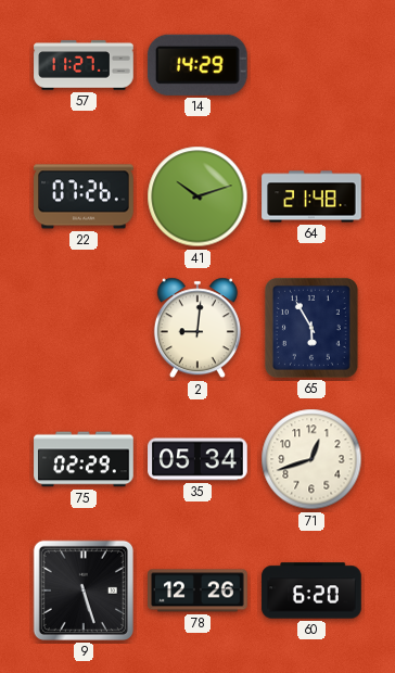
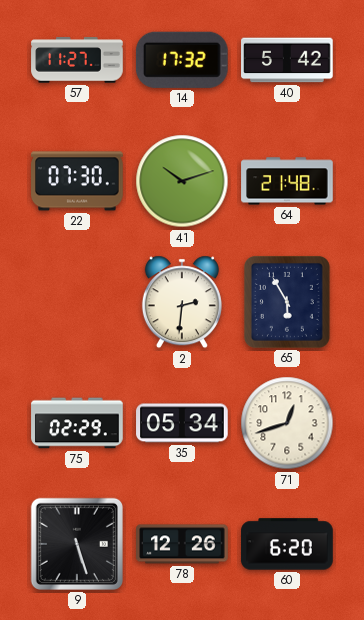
14: 14:29 -> 17:32
40: none -> 5:42
22: 07:26 -> 07:30
2: 9:01 -> 2:31
